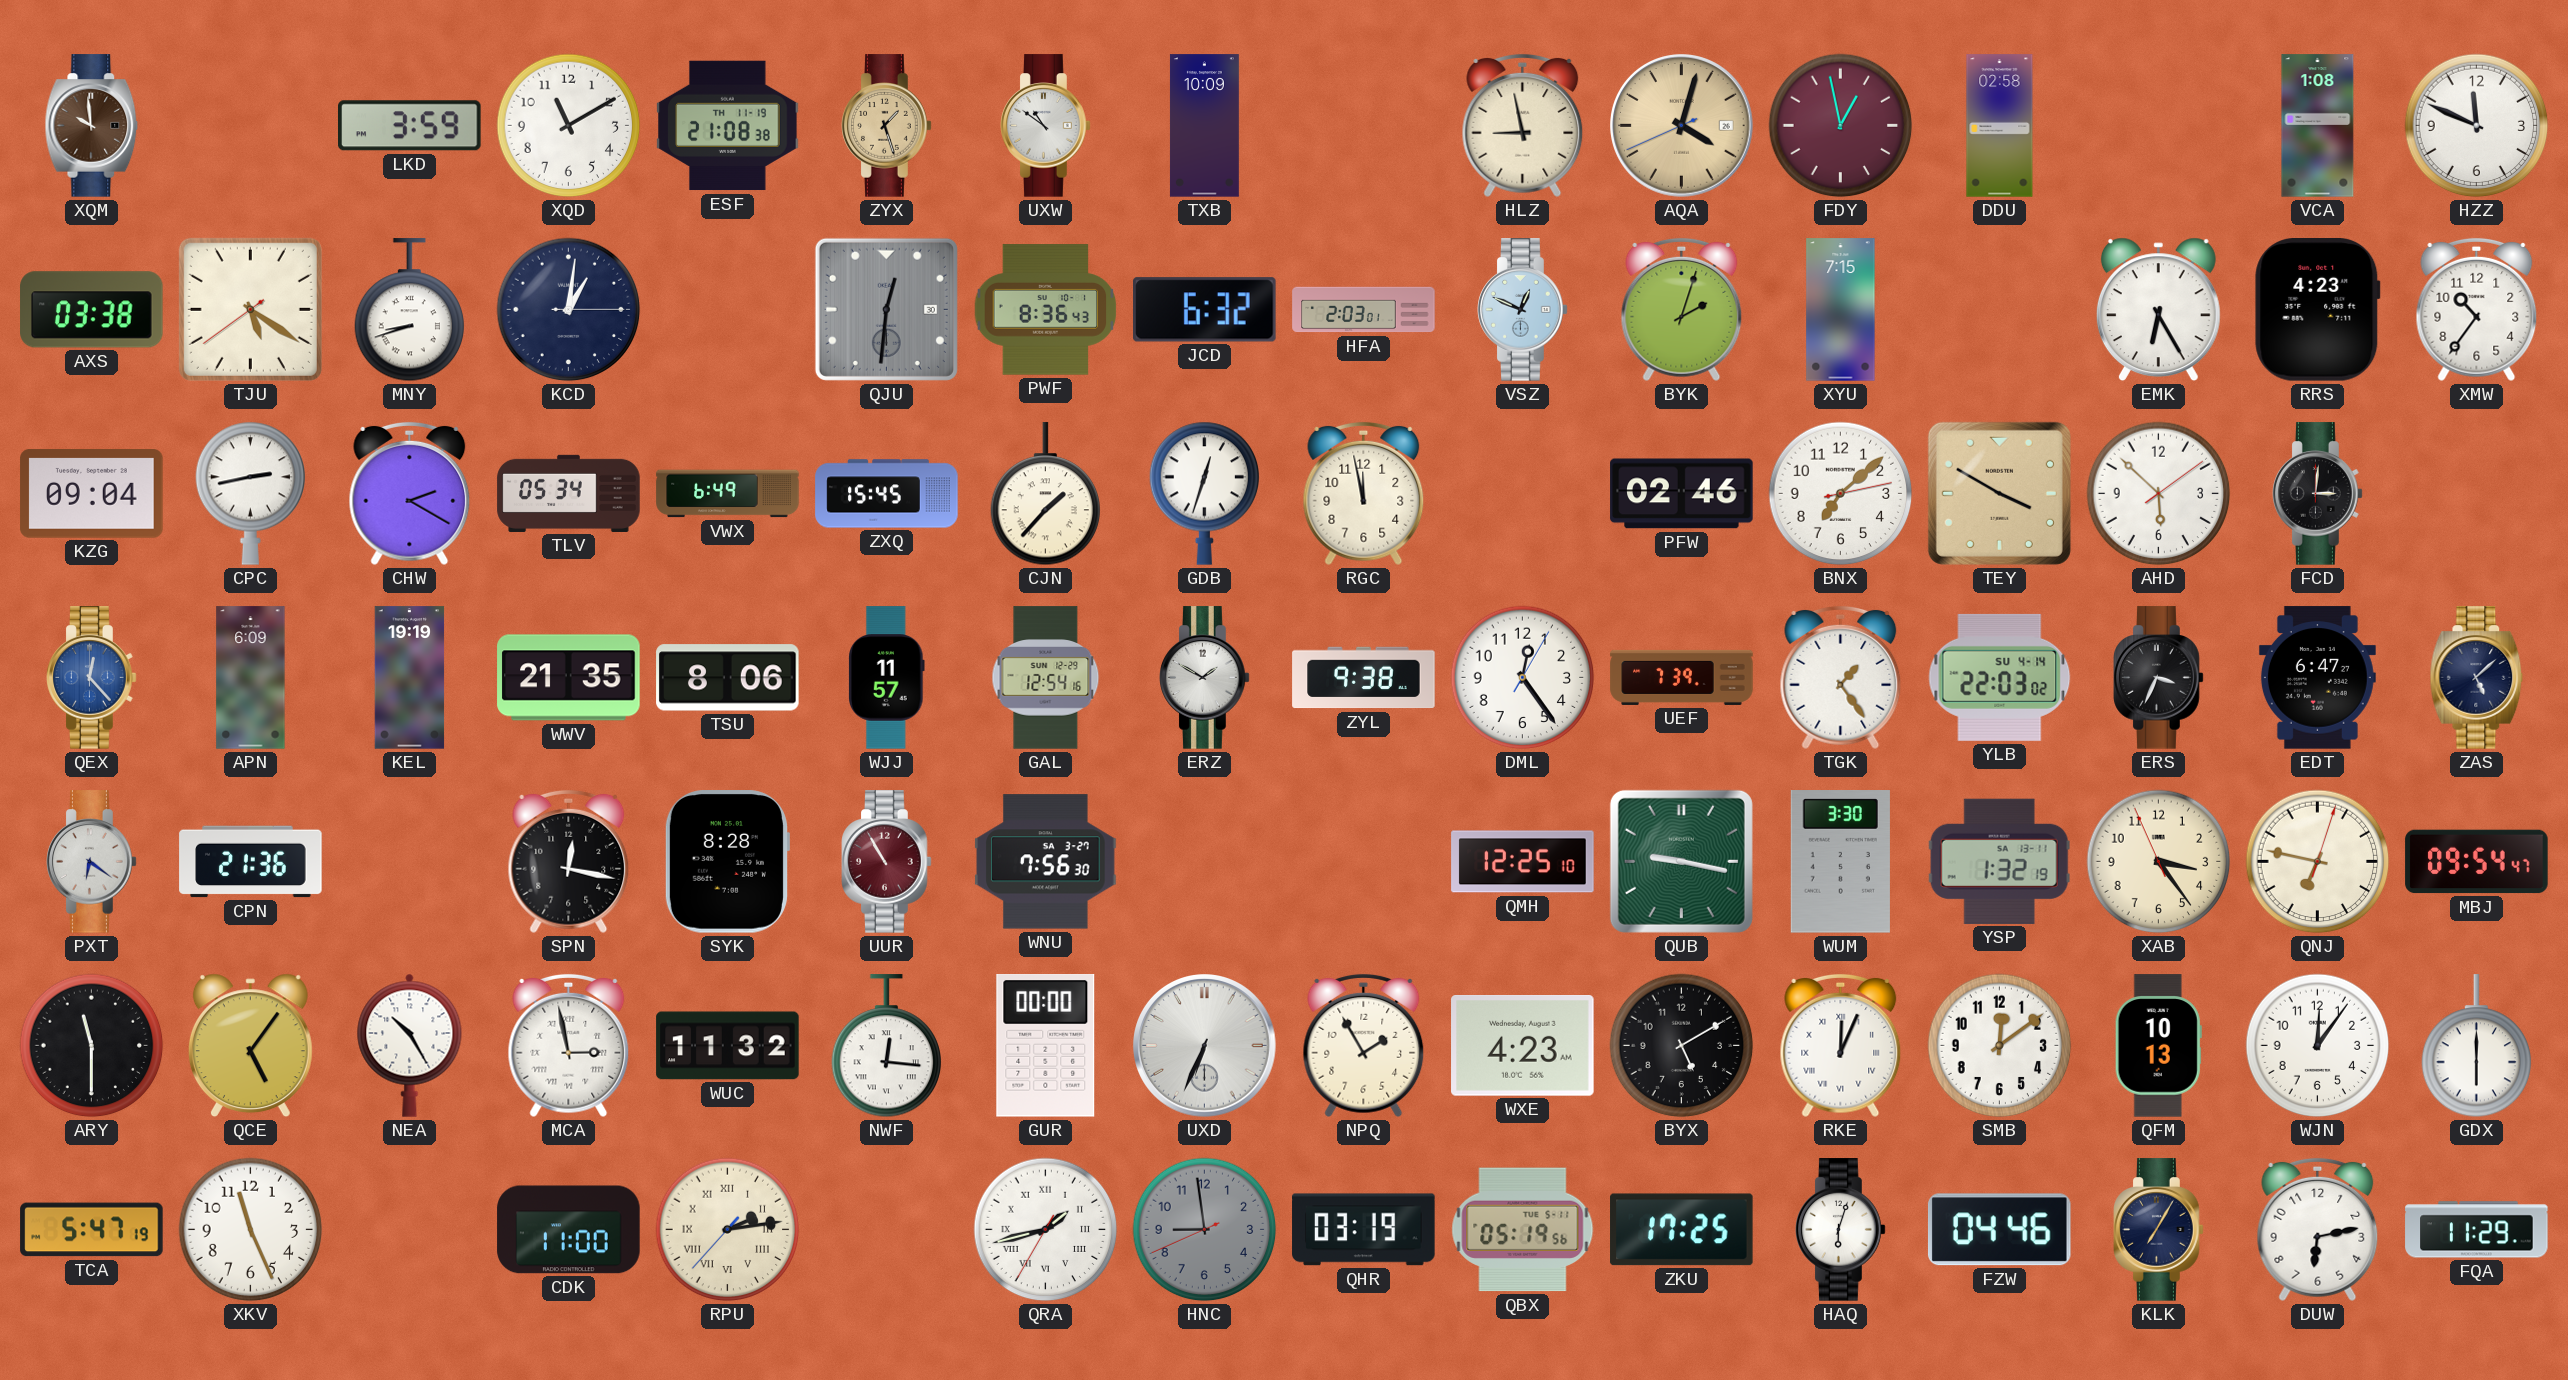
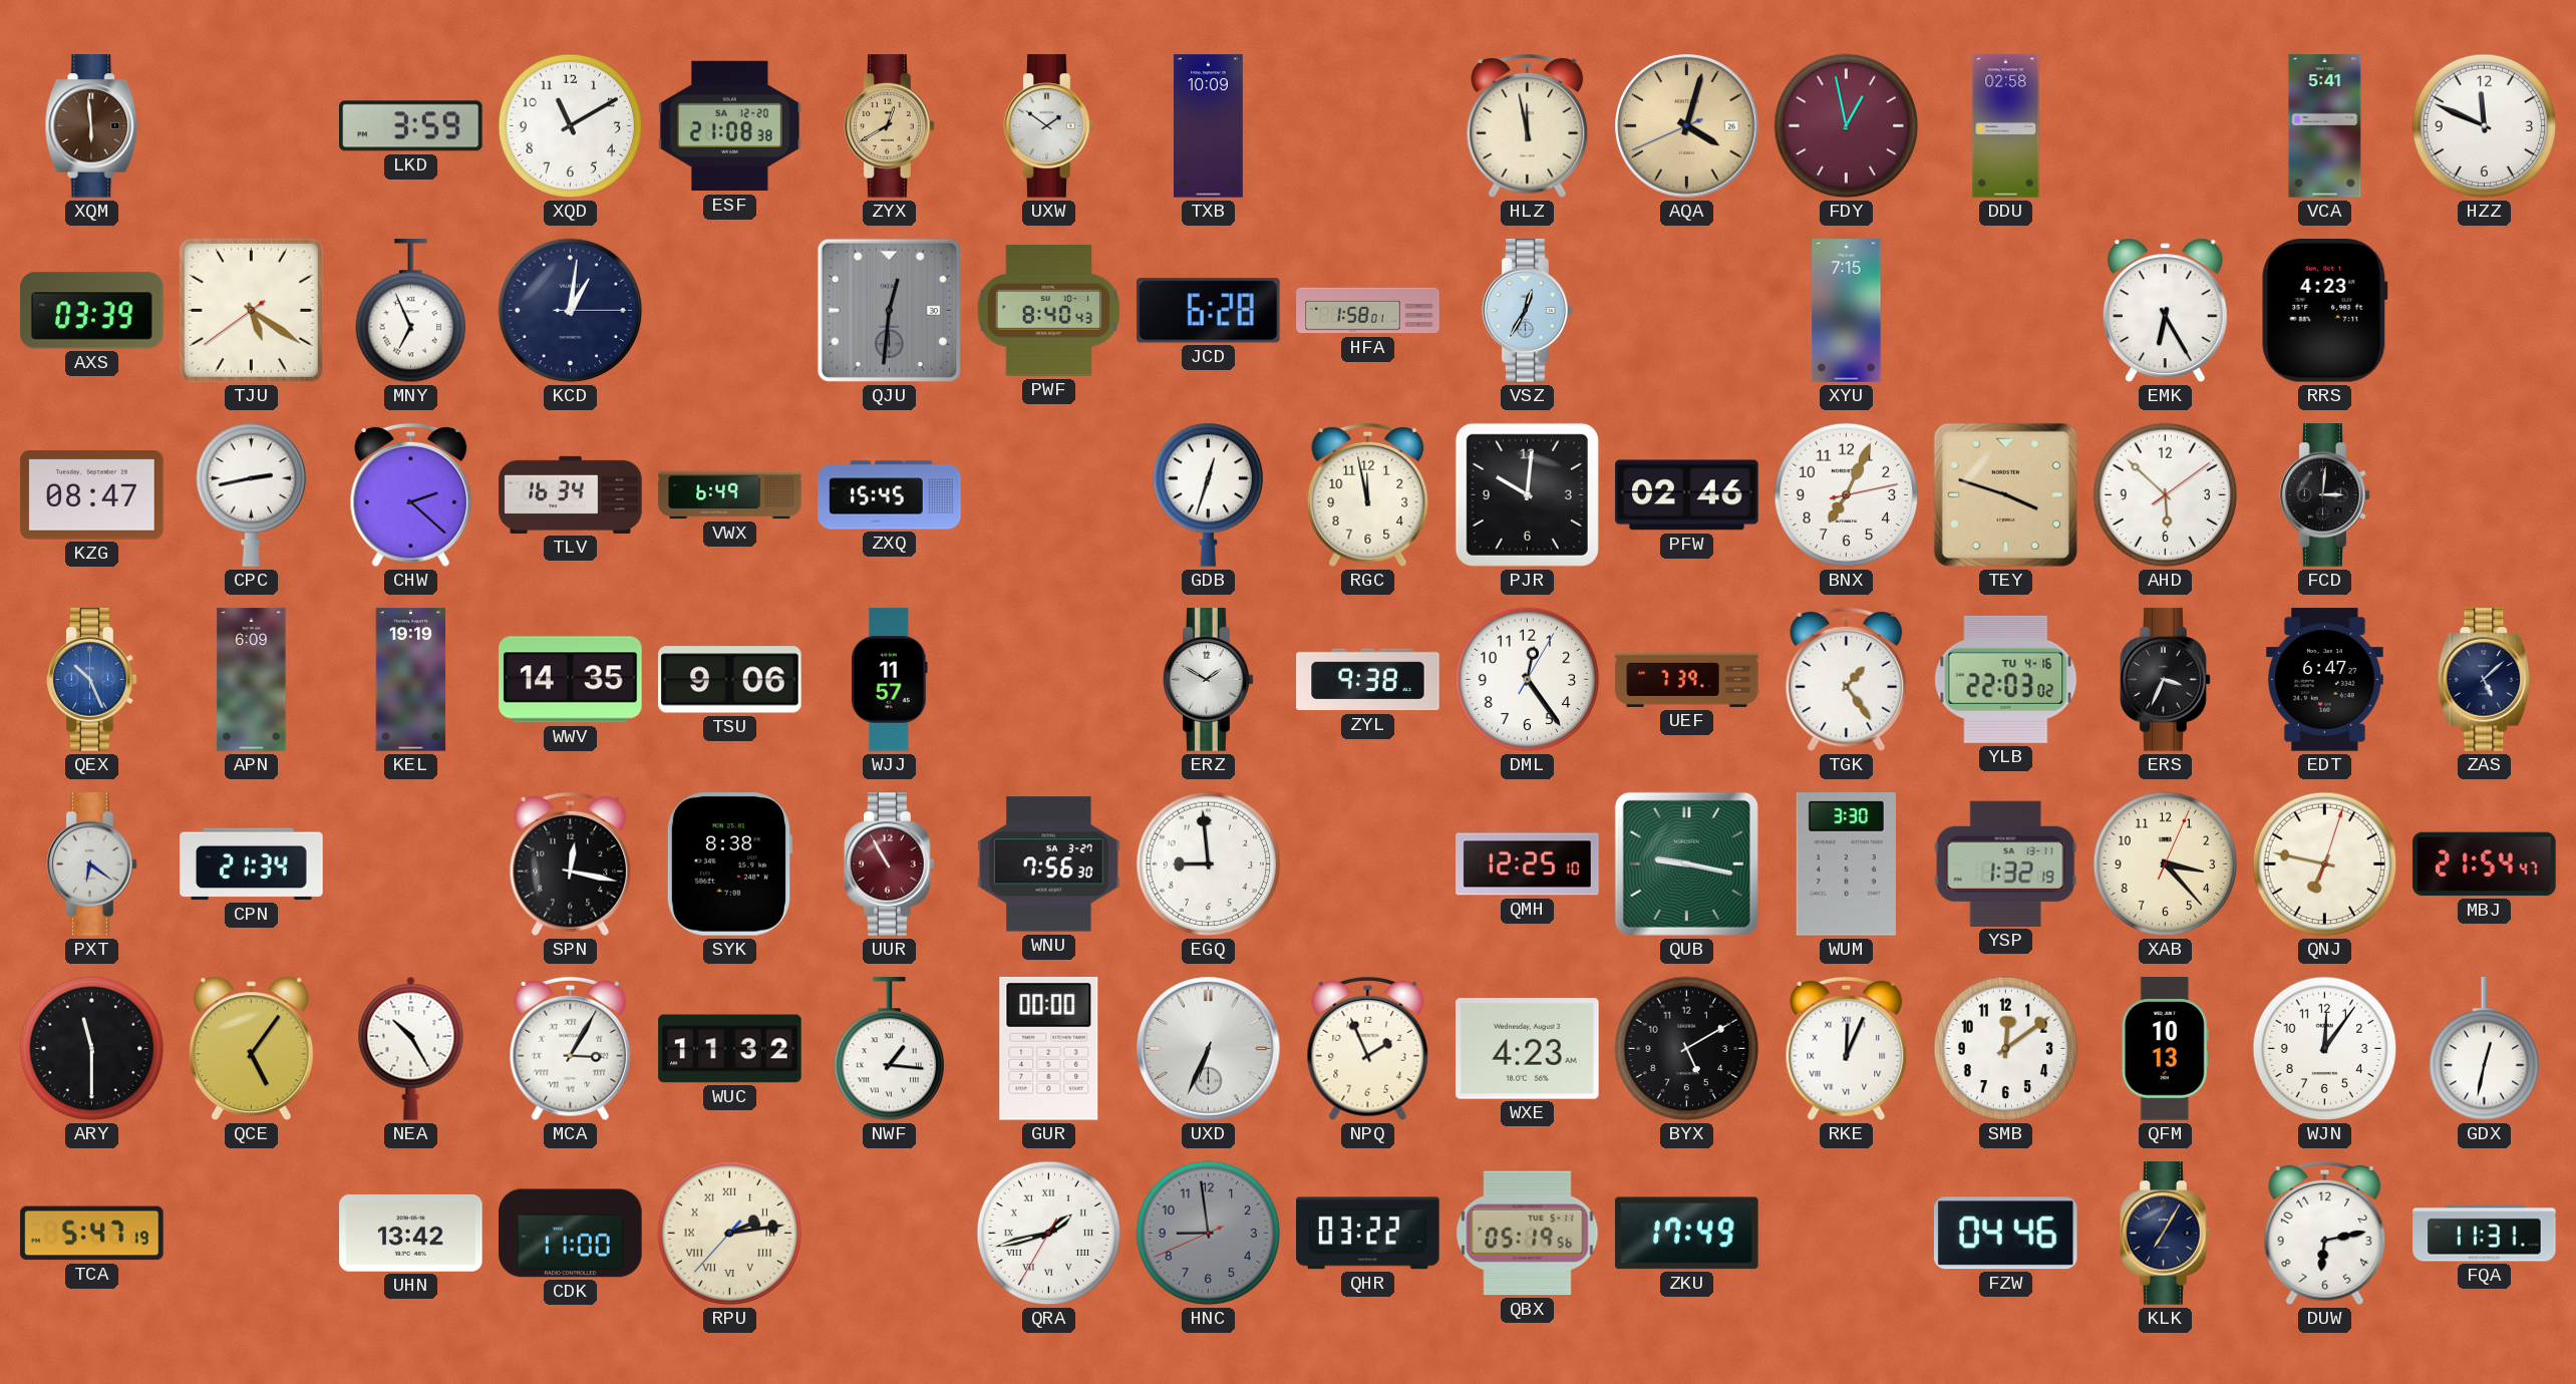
XQM: 9:59 -> 5:59
ESF date: TH 11-19 -> SA 12-20
ZYX: 1:27 -> 12:40
UXW: 10:51 -> 1:51
HLZ: 8:58 -> 11:58
VCA: 1:08 -> 5:41
AXS: 03:38 -> 03:39
MNY: 8:42 -> 6:56
PWF: 8:36 -> 8:40
JCD: 6:32 -> 6:28
HFA: 2:03 -> 1:58
VSZ: 12:49 -> 12:35
BYK: 2:03 -> none
XMW: 10:36 -> none
KZG: 09:04 -> 08:47
CHW: 2:20 -> 2:22
TLV: 05:34 -> 16:34
CJN: 1:37 -> none
PJR: none -> 10:01
BNX: 7:08 -> 7:04
TEY: 3:50 -> 3:48
QEX: 12:23 -> 10:26
WWV: 21:35 -> 14:35
TSU: 8:06 -> 9:06
GAL: 12:54 -> none
YLB date: SU 4-14 -> TU 4-16
CPN: 21:36 -> 21:34
SYK: 8:28 -> 8:38
EGQ: none -> 8:59
XAB: 3:23:56 -> 3:23:04
MBJ: 09:54 -> 21:54
MCA: 2:58 -> 3:05
NWF: 12:16 -> 1:16
NPQ: 1:55 -> 1:56
GDX: 6:00 -> 12:32
XKV: 11:26 -> none
UHN: none -> 13:42
QHR: 03:19 -> 03:22
ZKU: 17:25 -> 17:49
HAQ: 6:03 -> none
FQA: 11:29 -> 11:31
